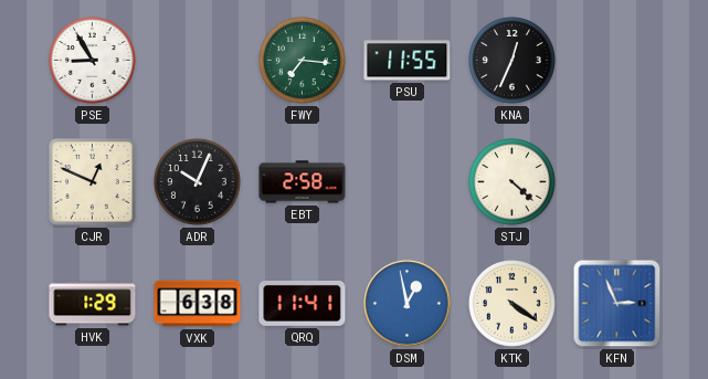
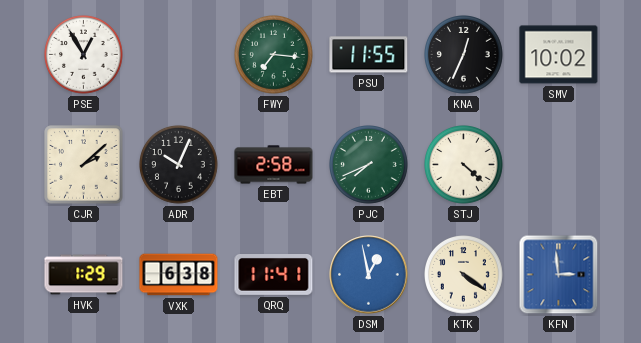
PSE: 8:55 -> 12:55
SMV: none -> 10:02
CJR: 12:49 -> 2:08
PJC: none -> 7:41
KFN: 2:56 -> 2:59
